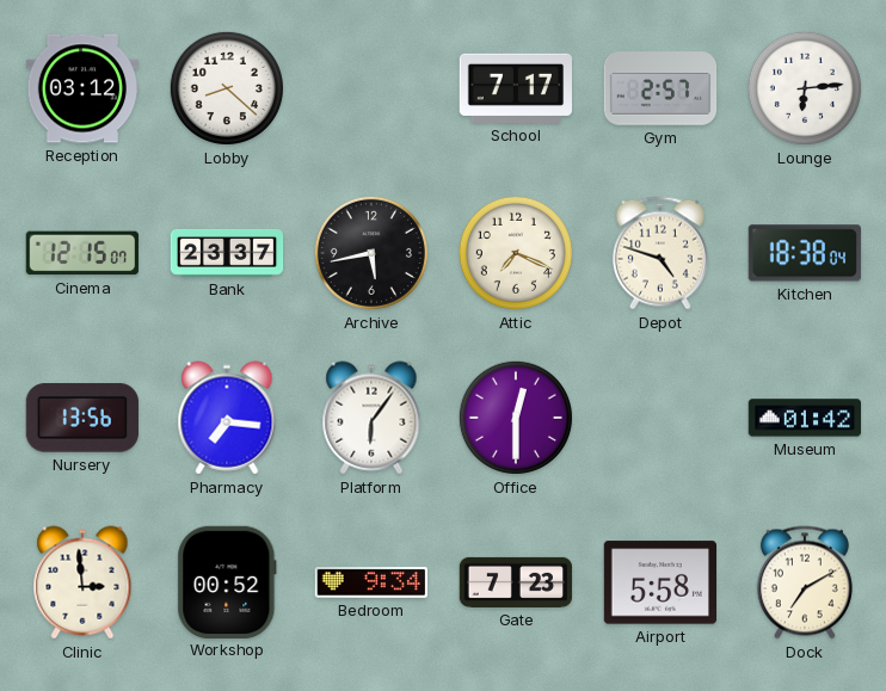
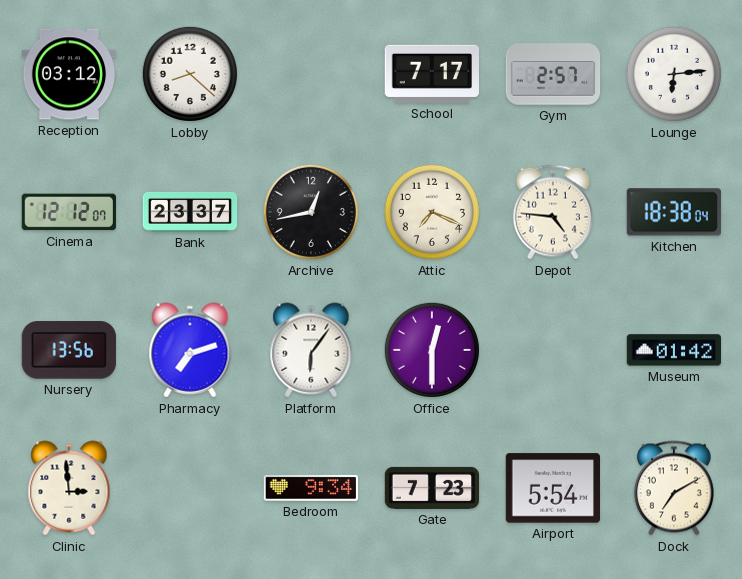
Cinema: 12:15 -> 12:12
Archive: 5:43 -> 12:43
Depot: 4:48 -> 4:46
Pharmacy: 7:16 -> 7:12
Workshop: 00:52 -> none
Airport: 5:58 -> 5:54
